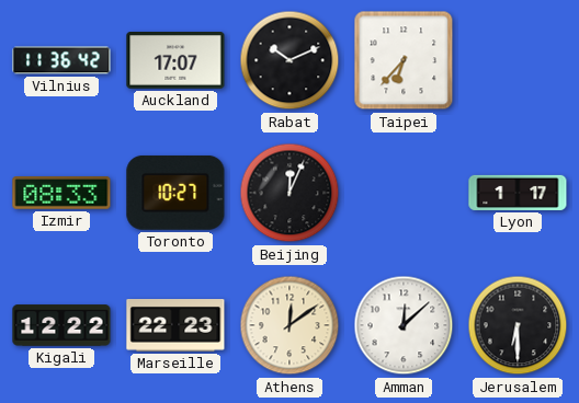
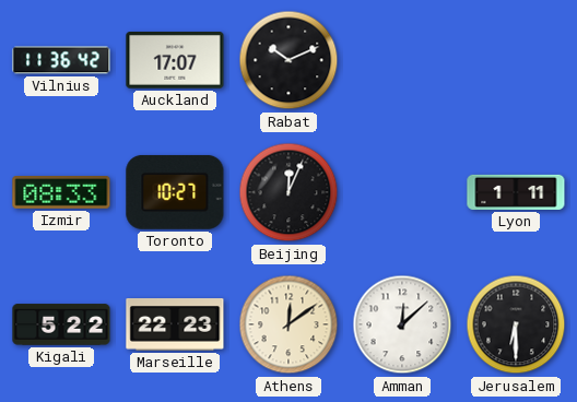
Taipei: 6:37 -> none
Lyon: 1:17 -> 1:11
Kigali: 12:22 -> 5:22
